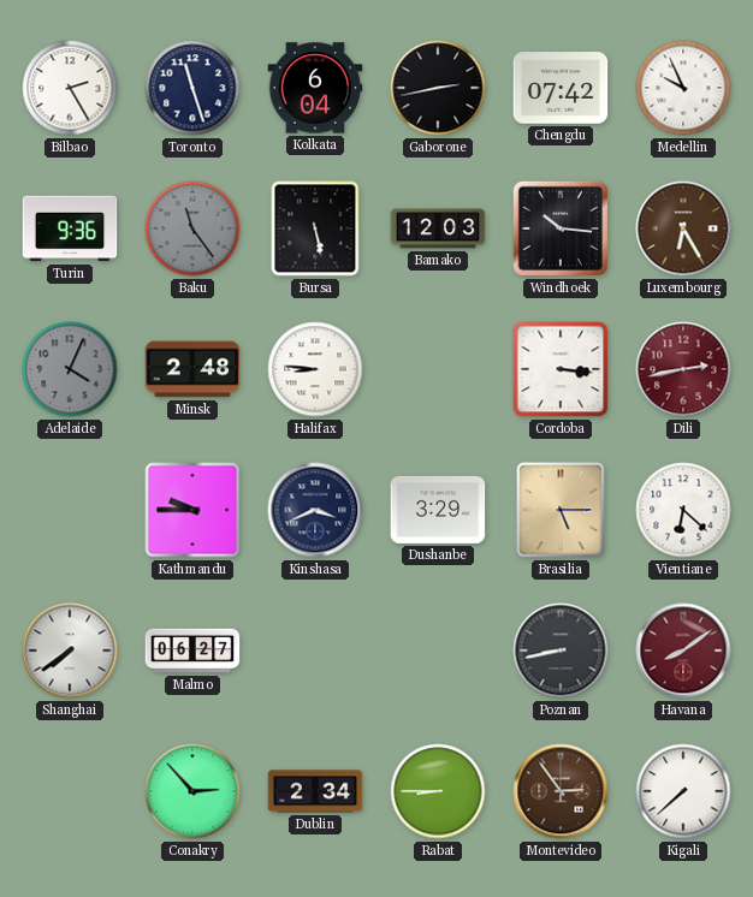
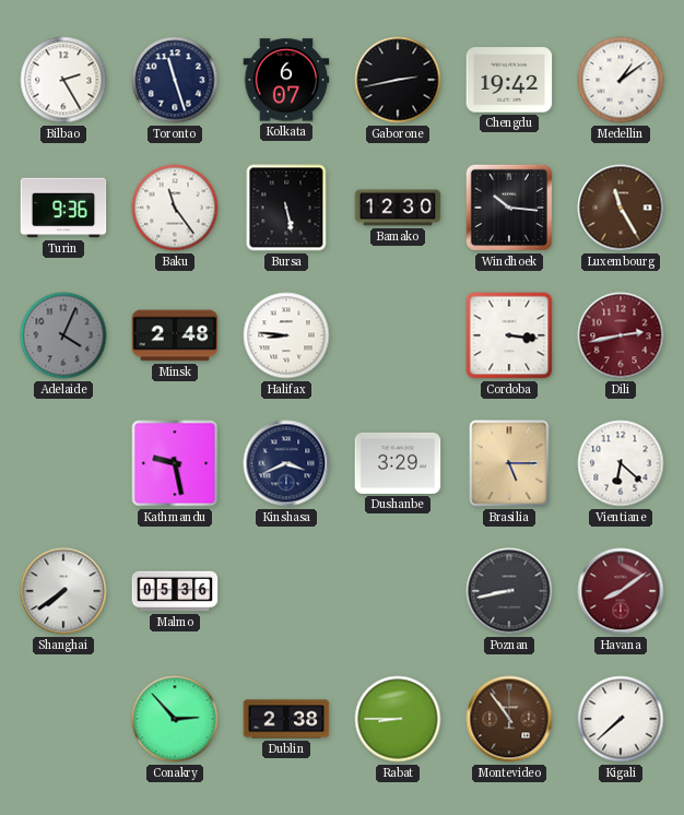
Kolkata: 6:04 -> 6:07
Chengdu: 07:42 -> 19:42
Medellin: 9:56 -> 1:09
Baku dial: grey -> white
Bamako: 12:03 -> 12:30
Luxembourg: 6:25 -> 11:25
Kathmandu: 9:45 -> 9:28
Malmo: 06:27 -> 05:36
Dublin: 2:34 -> 2:38
Montevideo: 2:54 -> 10:54
